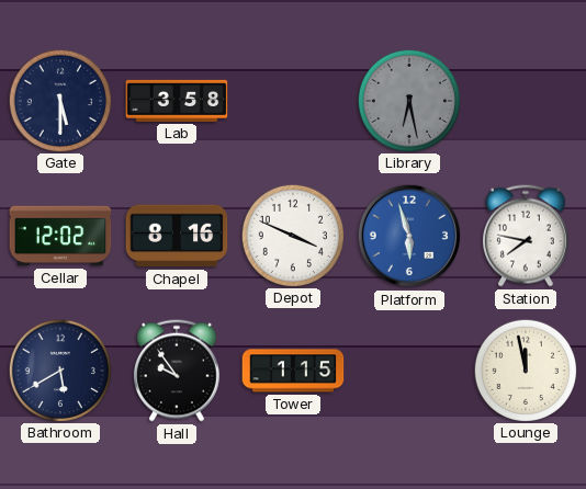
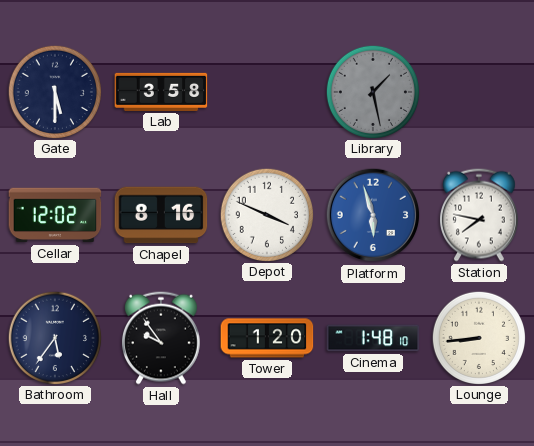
Library: 6:28 -> 1:28
Bathroom: 5:40 -> 5:36
Tower: 1:15 -> 1:20
Cinema: none -> 1:48
Lounge: 11:58 -> 8:44
